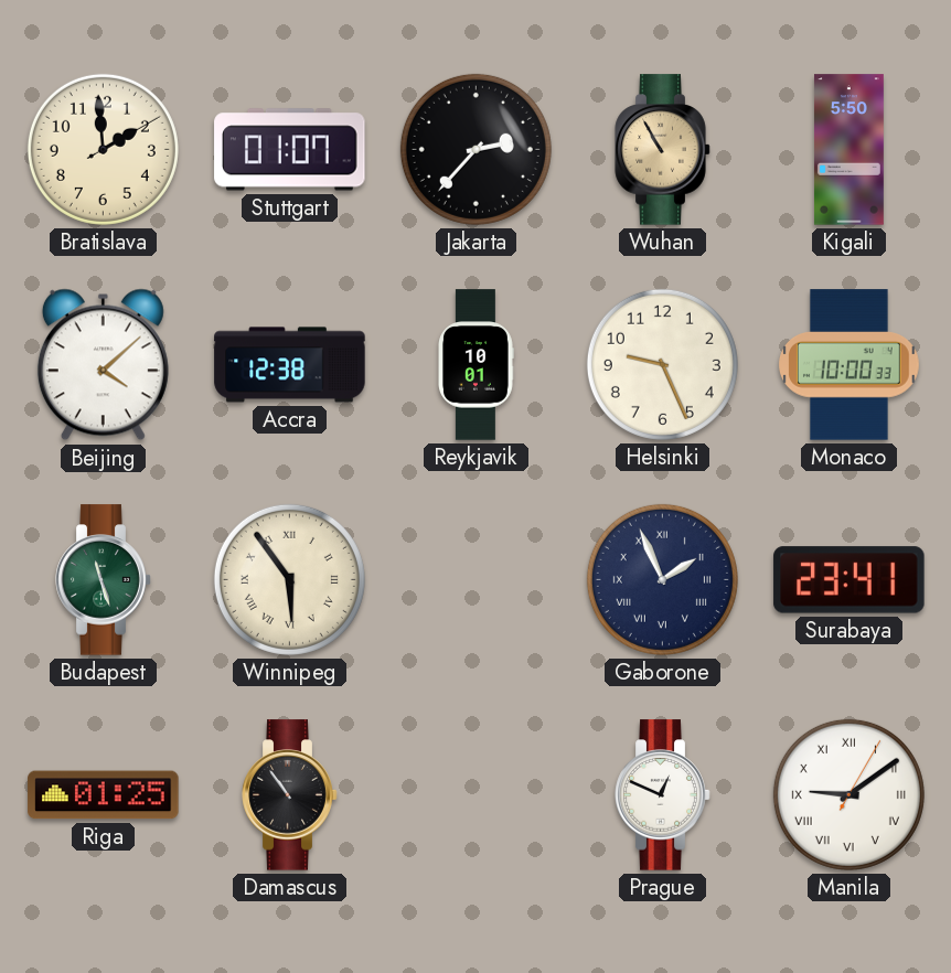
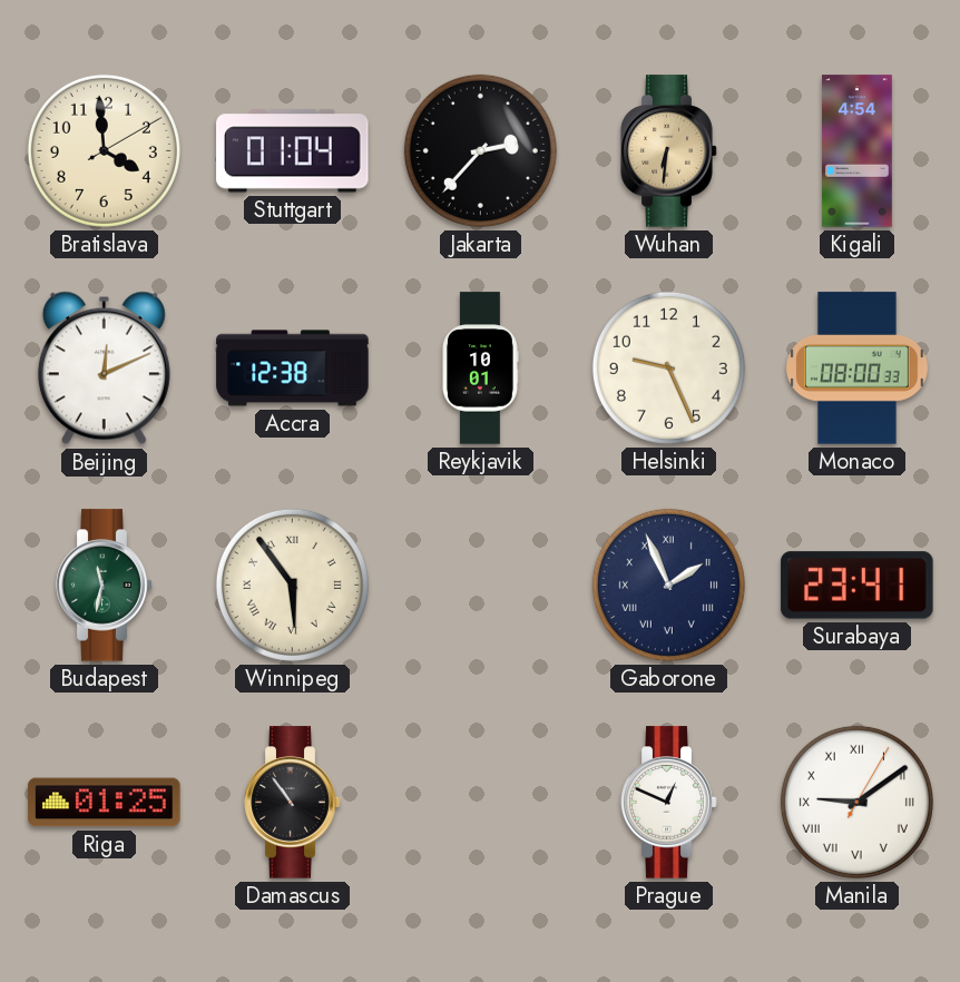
Bratislava: 1:59 -> 3:59
Stuttgart: 01:07 -> 01:04
Wuhan: 10:55 -> 6:31
Kigali: 5:50 -> 4:54
Beijing: 4:08 -> 12:11
Monaco: 10:00 -> 08:00
Budapest: 11:27 -> 11:32
